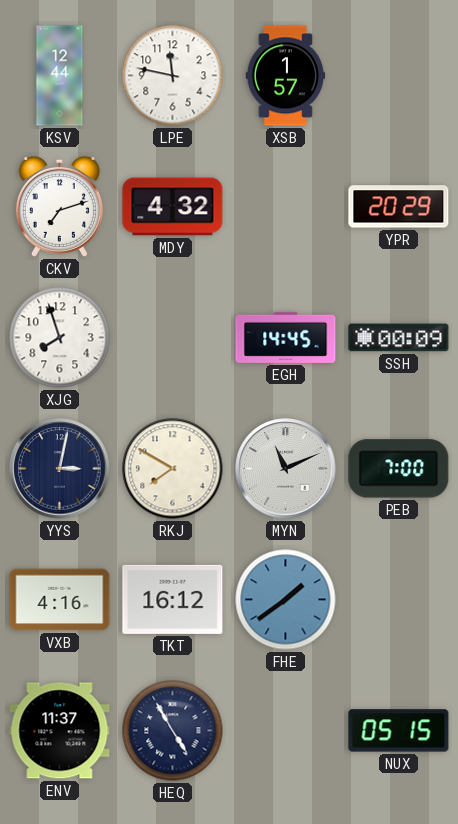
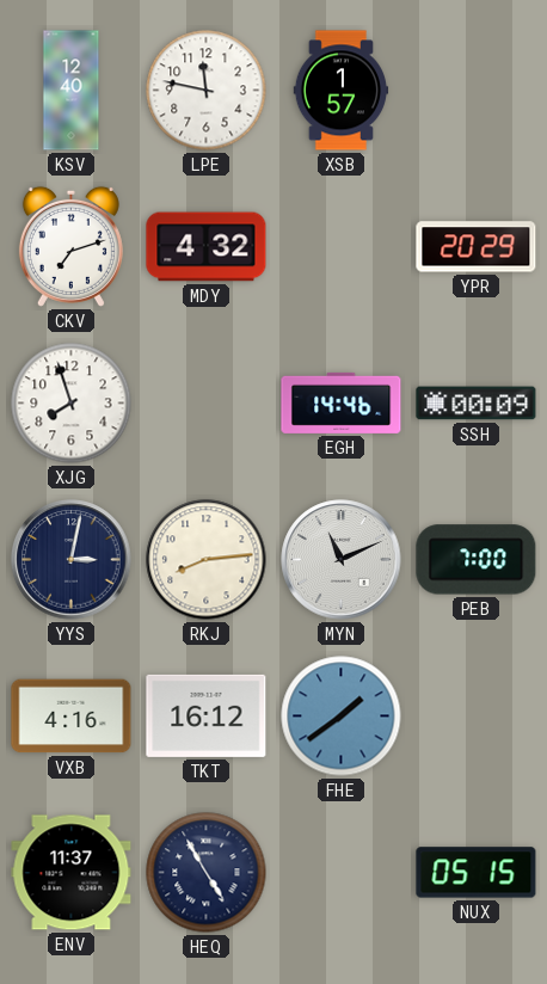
KSV: 12:44 -> 12:40
EGH: 14:45 -> 14:46
RKJ: 7:50 -> 8:14
